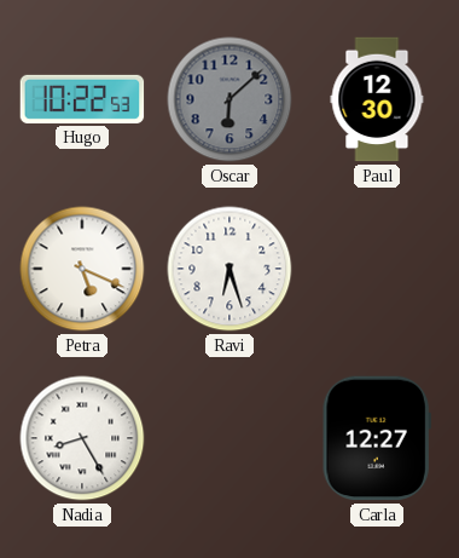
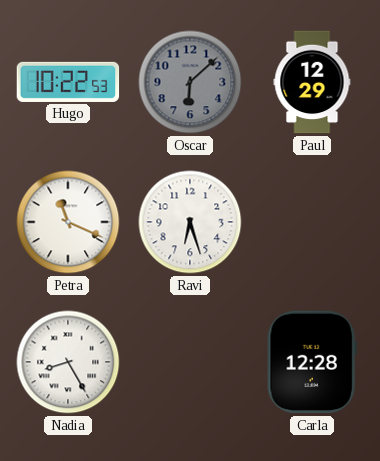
Paul: 12:30 -> 12:29
Petra: 5:19 -> 11:19
Carla: 12:27 -> 12:28
